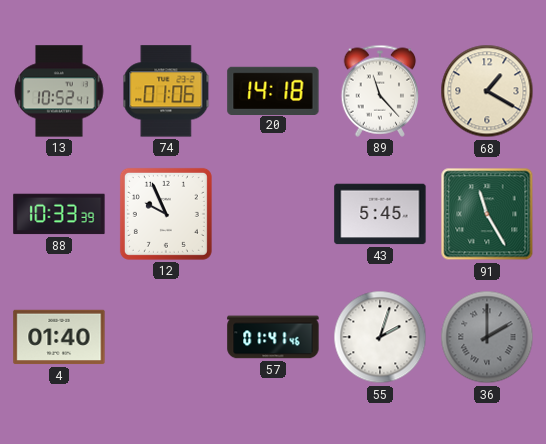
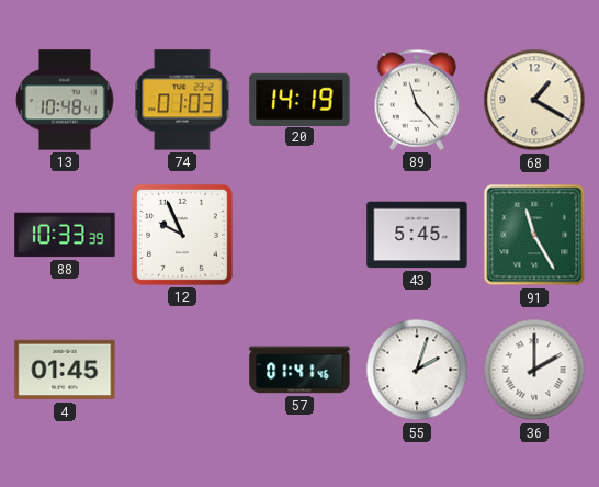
13: 10:52 -> 10:48
74: 01:06 -> 01:03
20: 14:18 -> 14:19
4: 01:40 -> 01:45
36 dial: grey -> white
